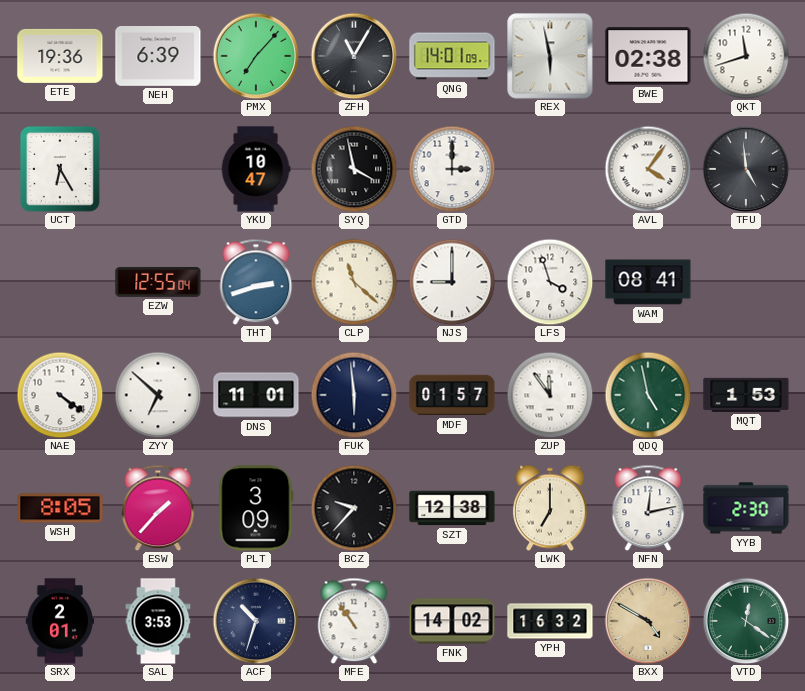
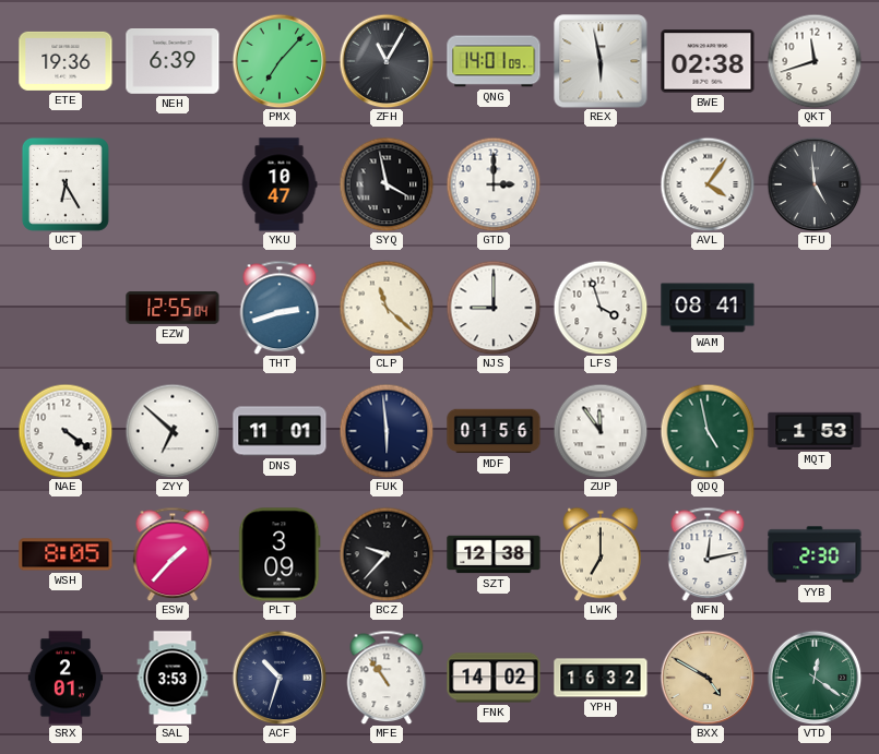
MDF: 01:57 -> 01:56
